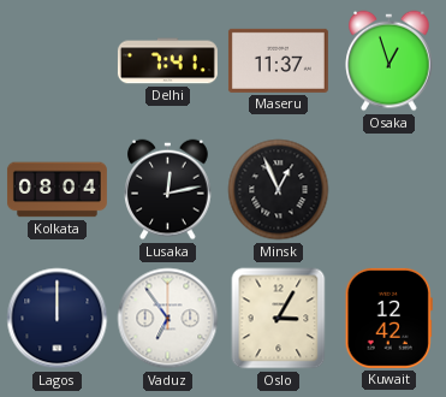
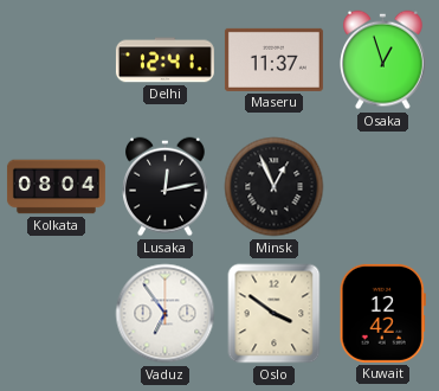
Delhi: 7:41 -> 12:41
Lagos: 12:00 -> none
Oslo: 3:05 -> 3:51
